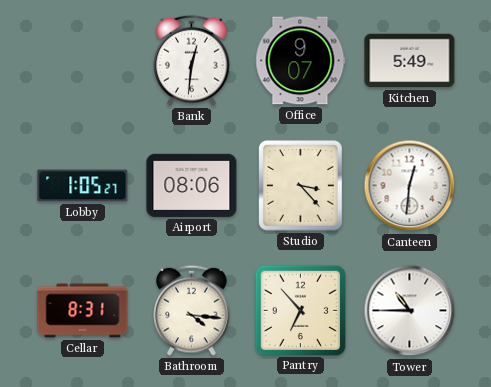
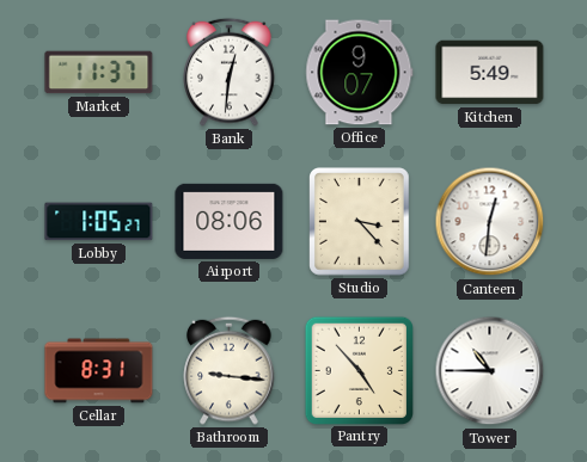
Market: none -> 11:37
Bathroom: 4:16 -> 9:16
Pantry: 6:53 -> 4:53
